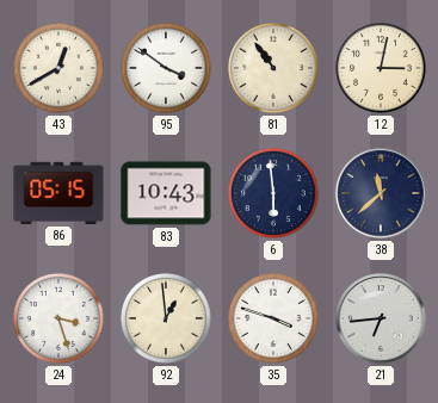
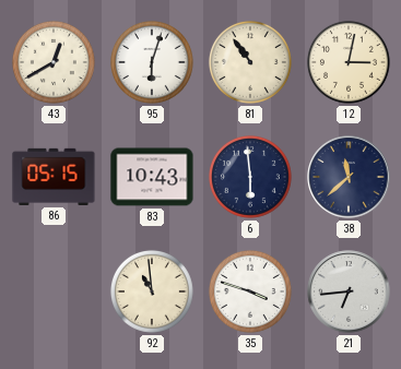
95: 3:51 -> 6:03
24: 3:27 -> none
92: 12:59 -> 10:59
